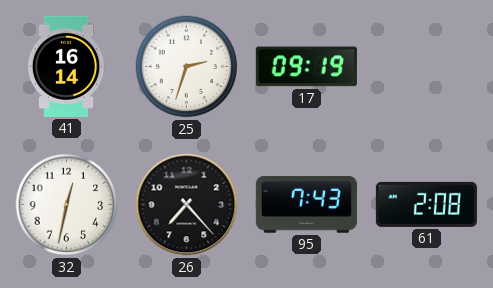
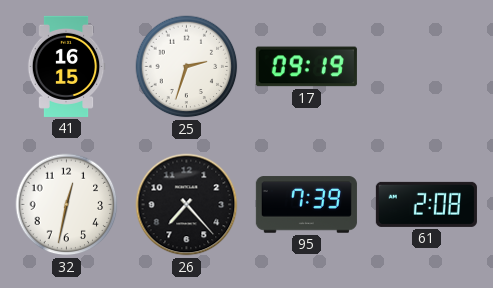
41: 16:14 -> 16:15
95: 7:43 -> 7:39
